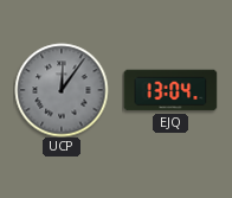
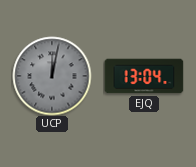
UCP: 12:06 -> 12:02
